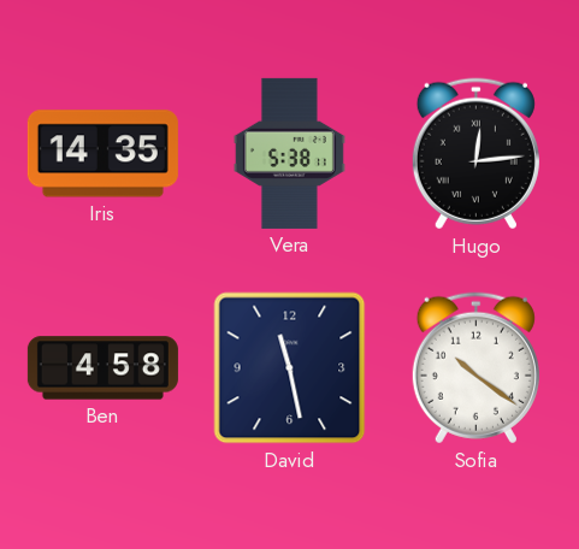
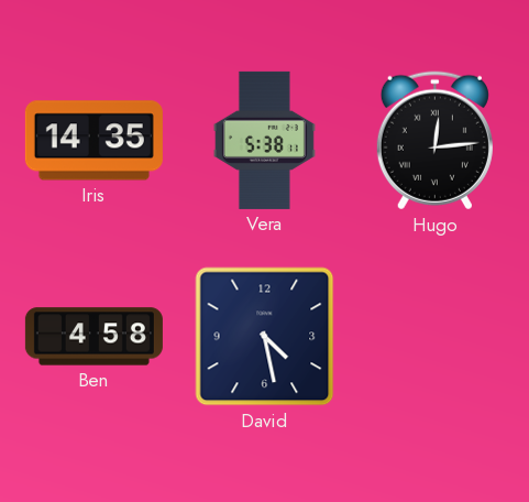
David: 11:28 -> 4:28
Sofia: 10:21 -> none
